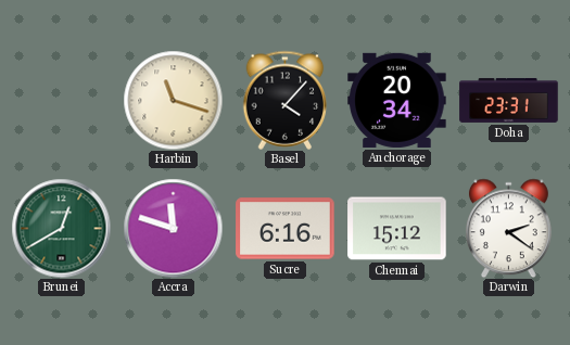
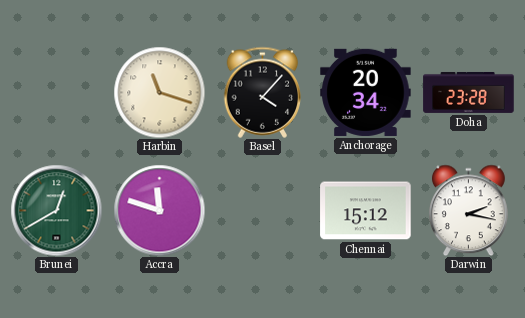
Doha: 23:31 -> 23:28
Sucre: 6:16 -> none
Darwin: 2:21 -> 2:17
